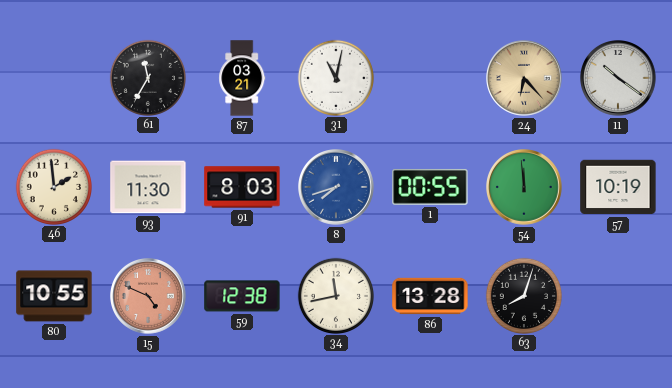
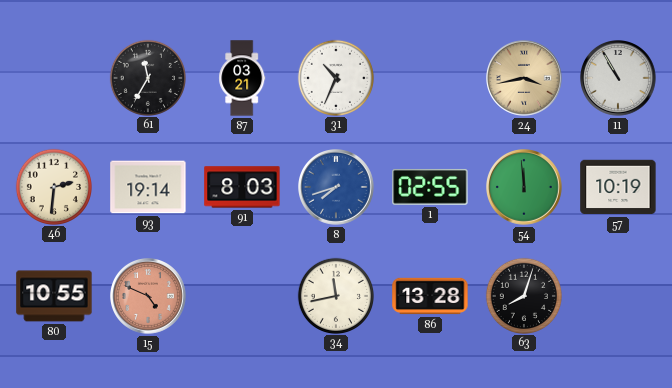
31: 11:02 -> 10:34
24: 6:23 -> 3:43
11: 10:21 -> 10:55
46: 1:59 -> 2:31
93: 11:30 -> 19:14
1: 00:55 -> 02:55
59: 12:38 -> none
